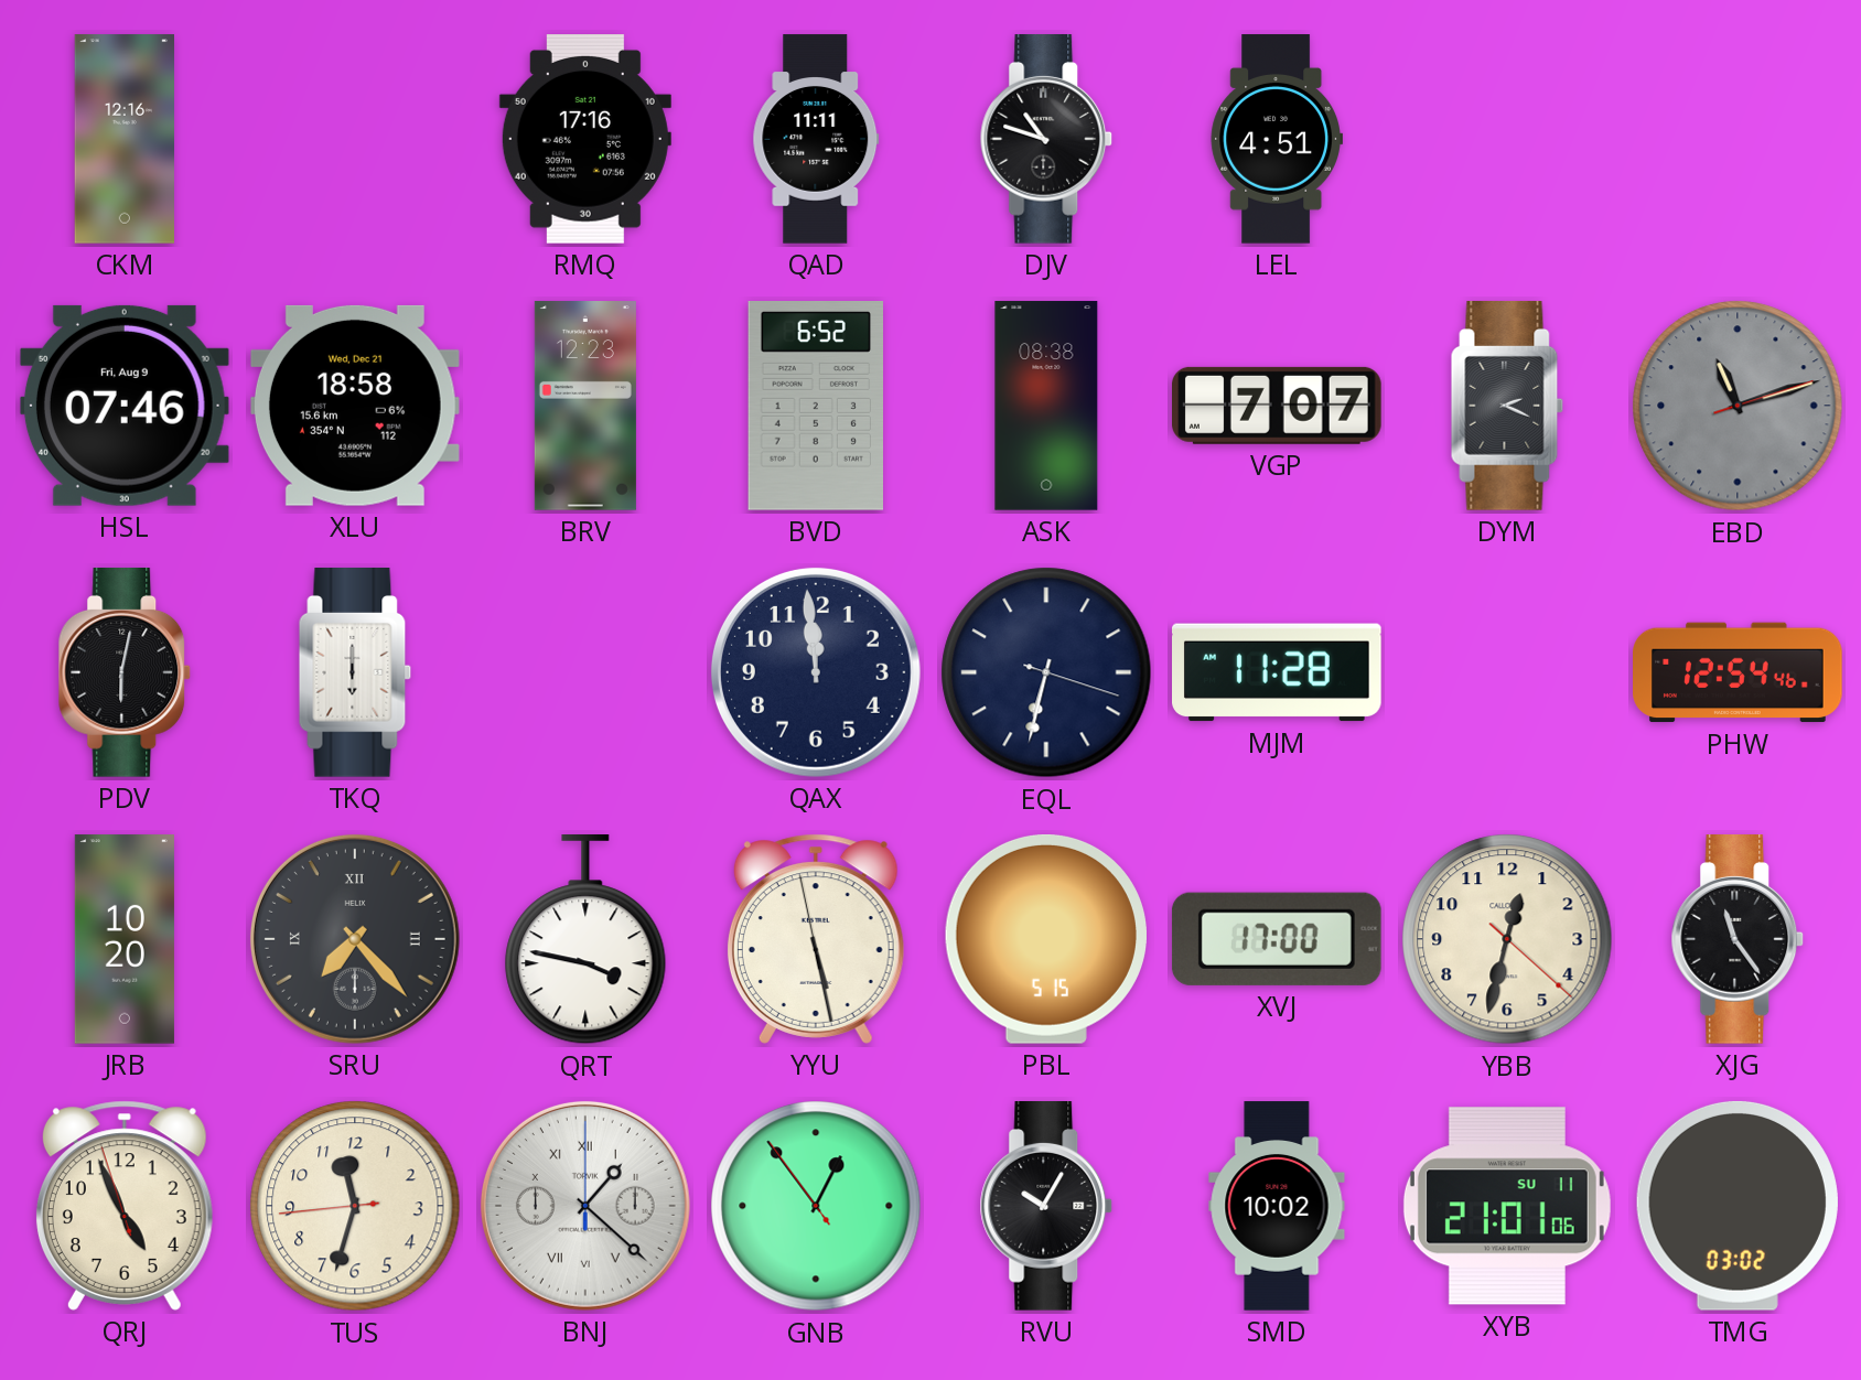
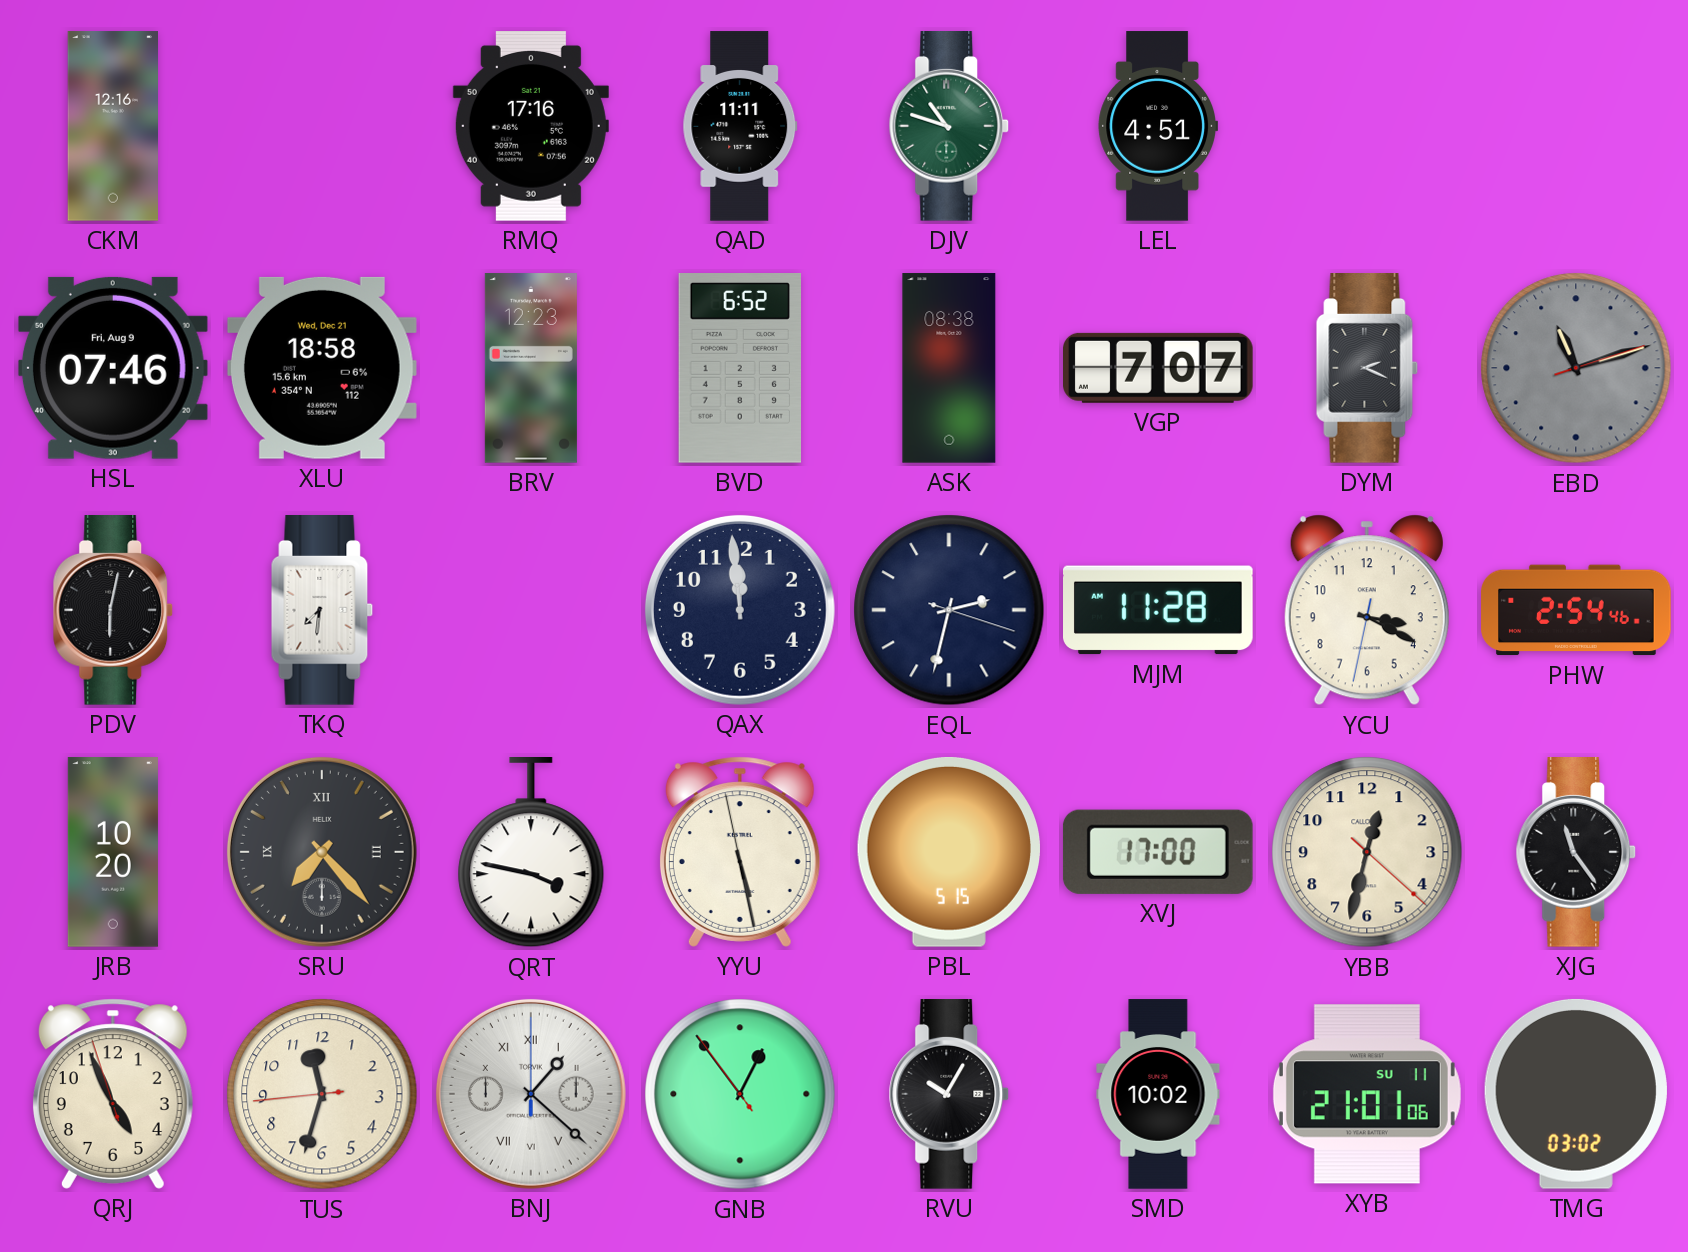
DJV dial: black -> green
TKQ: 6:00 -> 7:31
EQL: 6:32 -> 2:32
YCU: none -> 3:19
PHW: 12:54 -> 2:54
